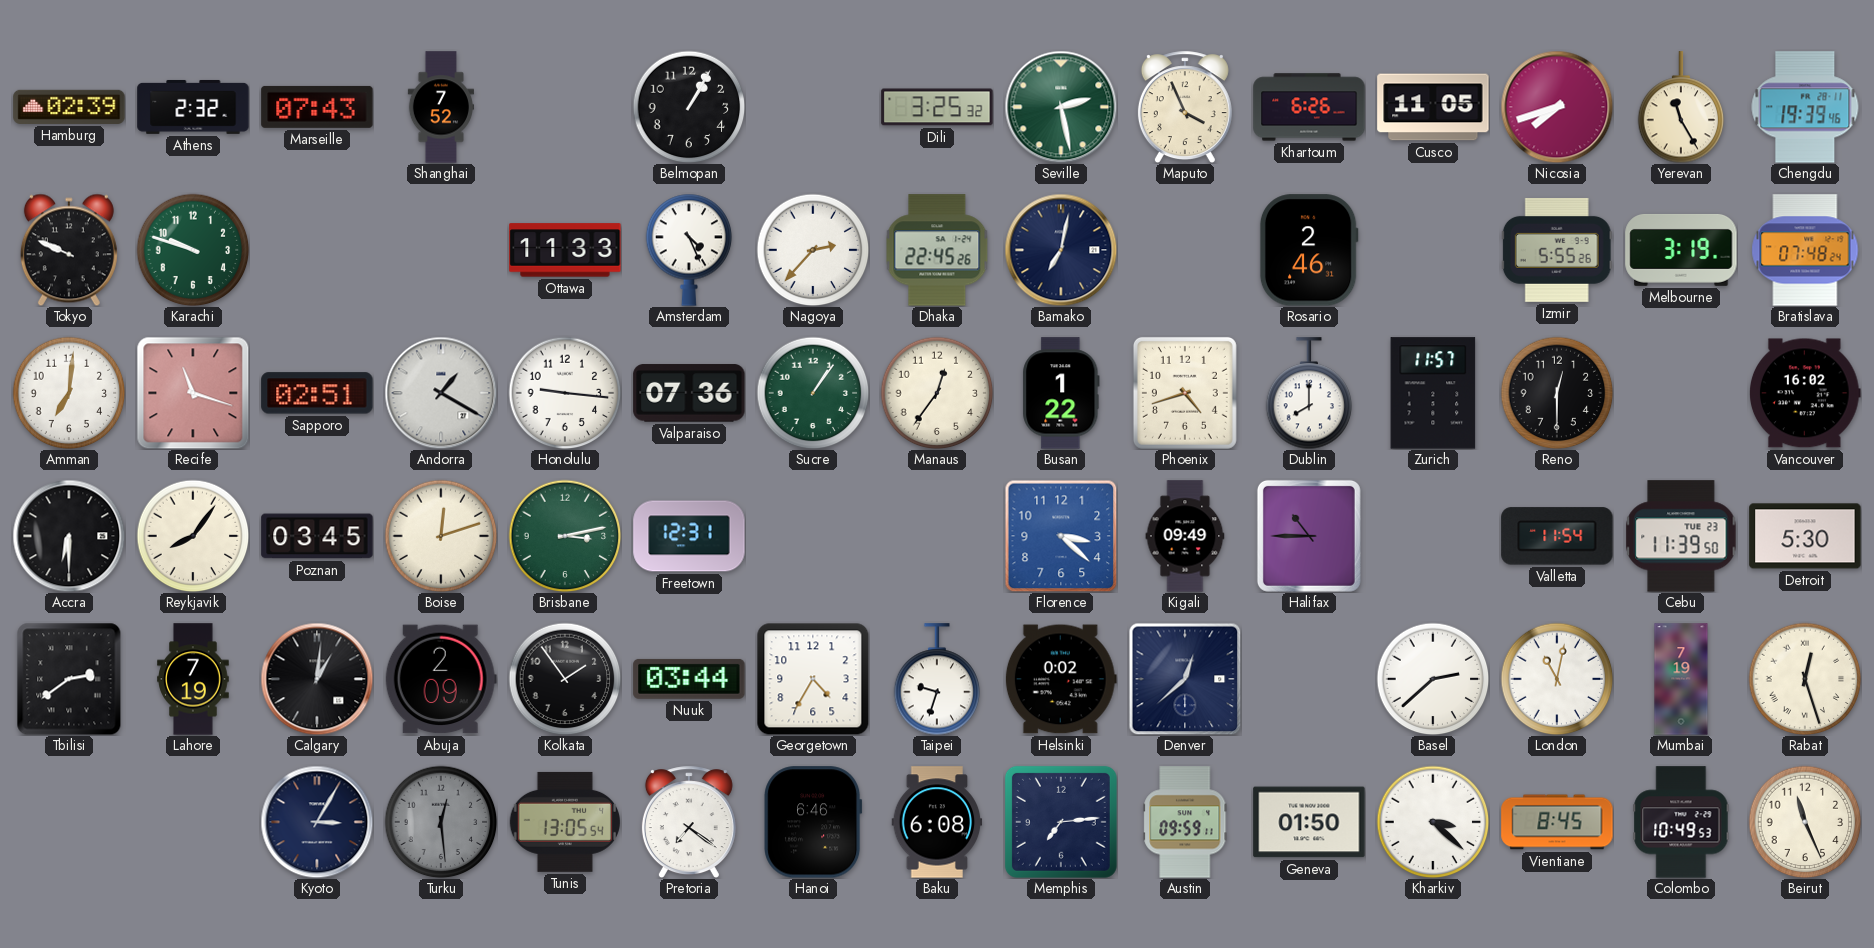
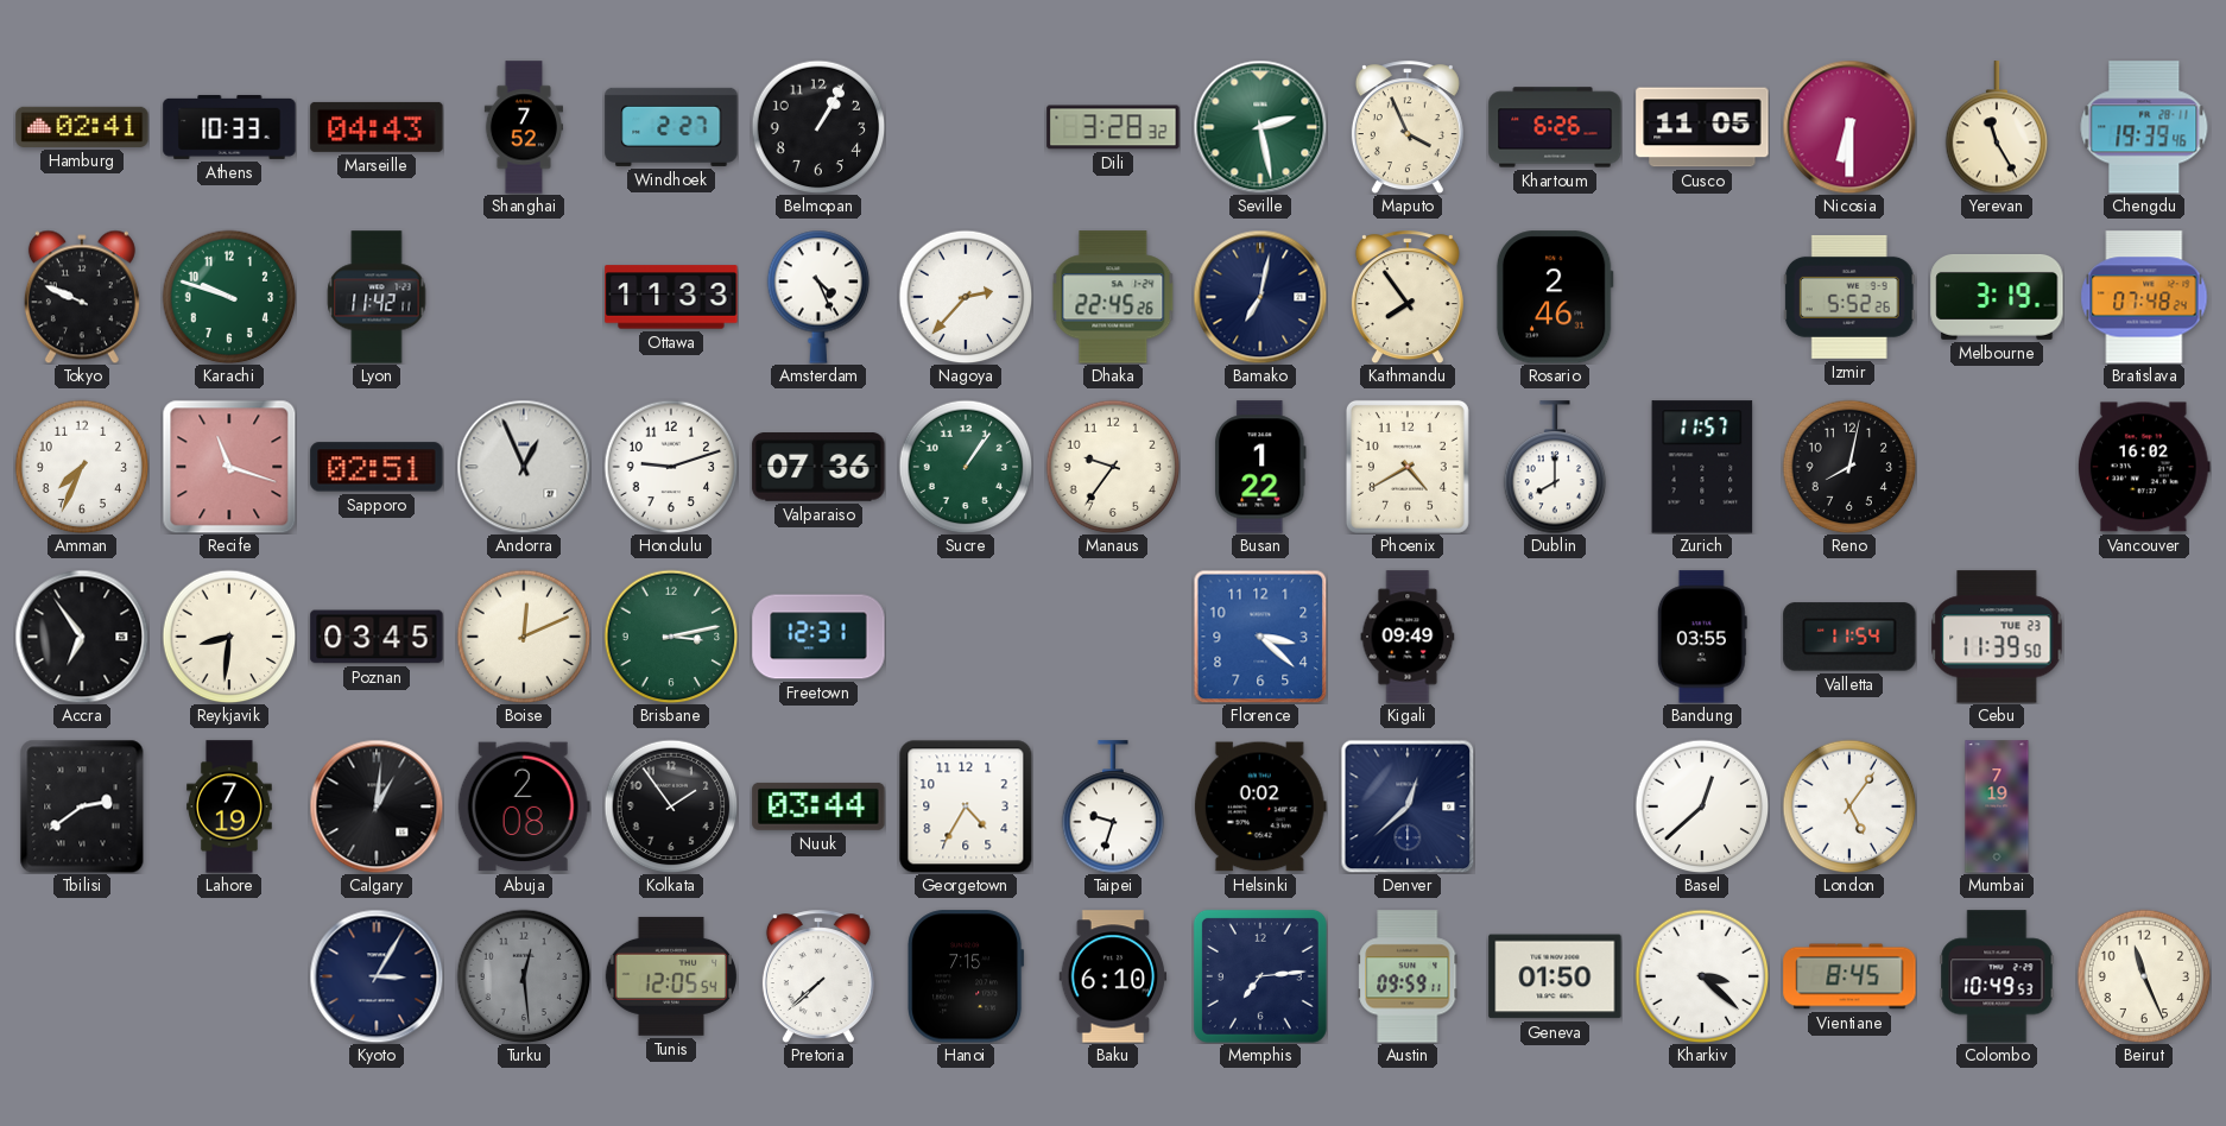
Hamburg: 02:39 -> 02:41
Athens: 2:32 -> 10:33
Marseille: 07:43 -> 04:43
Windhoek: none -> 2:27
Dili: 3:25 -> 3:28
Nicosia: 7:42 -> 6:30
Lyon: none -> 11:42
Kathmandu: none -> 7:54
Izmir: 5:55 -> 5:52
Amman: 7:01 -> 7:34
Andorra: 1:20 -> 12:56
Honolulu: 9:16 -> 9:12
Manaus: 12:36 -> 9:36
Phoenix: 4:42 -> 4:40
Reno: 12:30 -> 8:02
Accra: 6:30 -> 6:54
Reykjavik: 8:06 -> 8:31
Boise: 12:12 -> 12:11
Halifax: 10:45 -> none
Bandung: none -> 03:55
Detroit: 5:30 -> none
Abuja: 2:09 -> 2:08
Basel: 2:38 -> 12:38
London: 11:02 -> 5:06
Rabat: 12:27 -> none
Tunis: 13:05 -> 12:05
Pretoria: 7:21 -> 7:38
Hanoi: 6:46 -> 7:15
Baku: 6:08 -> 6:10
